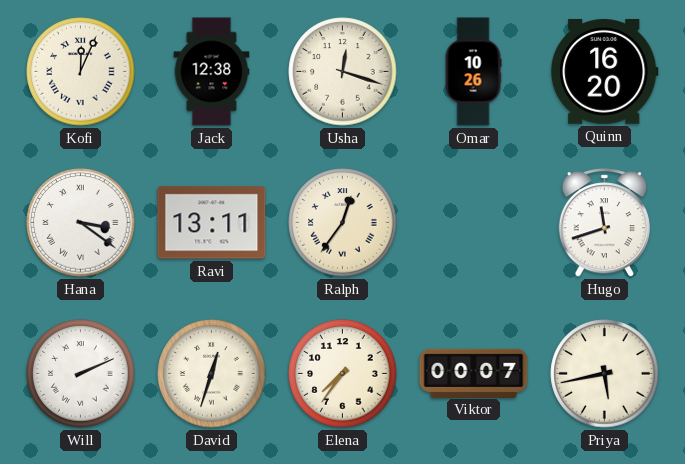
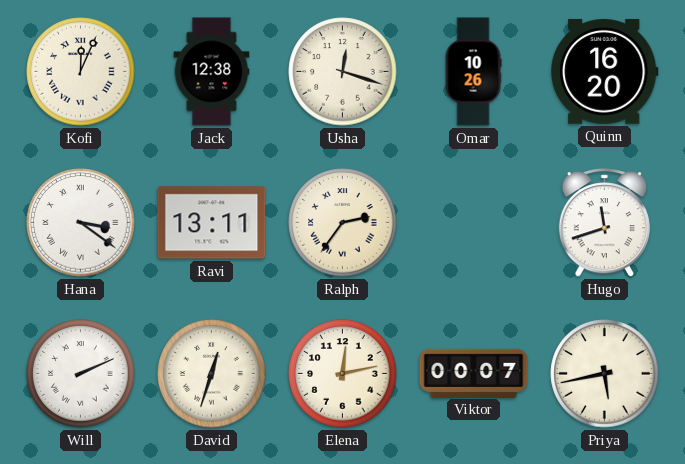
Ralph: 12:36 -> 2:36
Elena: 7:36 -> 12:13
